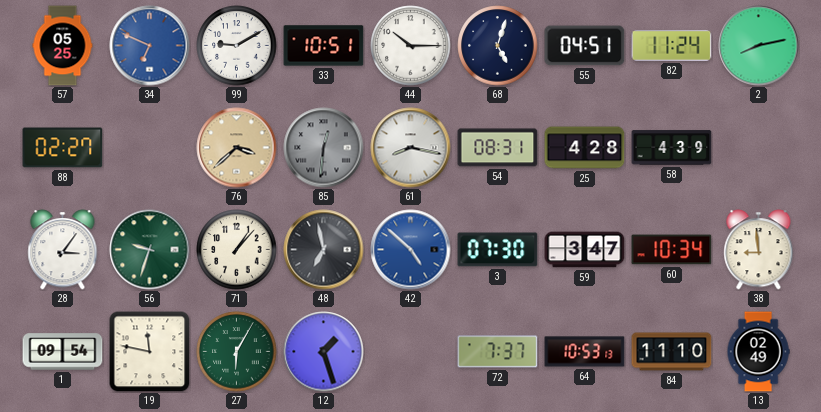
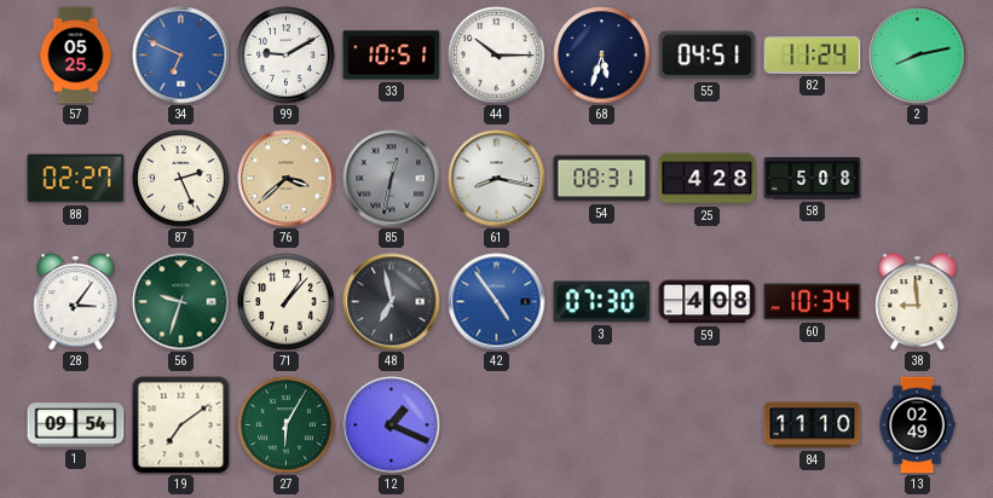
68: 5:03 -> 5:33
87: none -> 2:26
85: 12:31 -> 12:32
58: 4:39 -> 5:08
42: 4:52 -> 4:54
59: 3:47 -> 4:08
19: 11:47 -> 7:09
12: 1:27 -> 1:19
72: 7:37 -> none
64: 10:53 -> none
